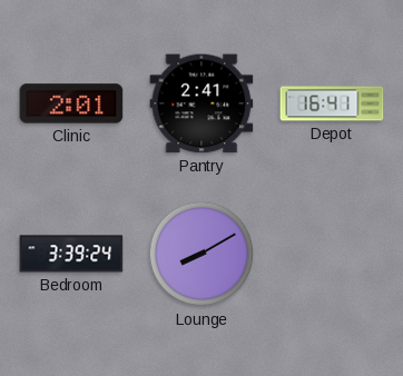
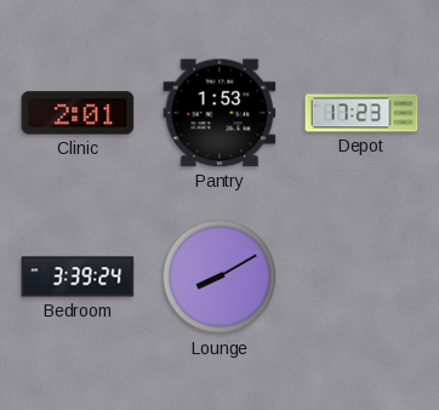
Pantry: 2:41 -> 1:53
Depot: 16:41 -> 17:23
